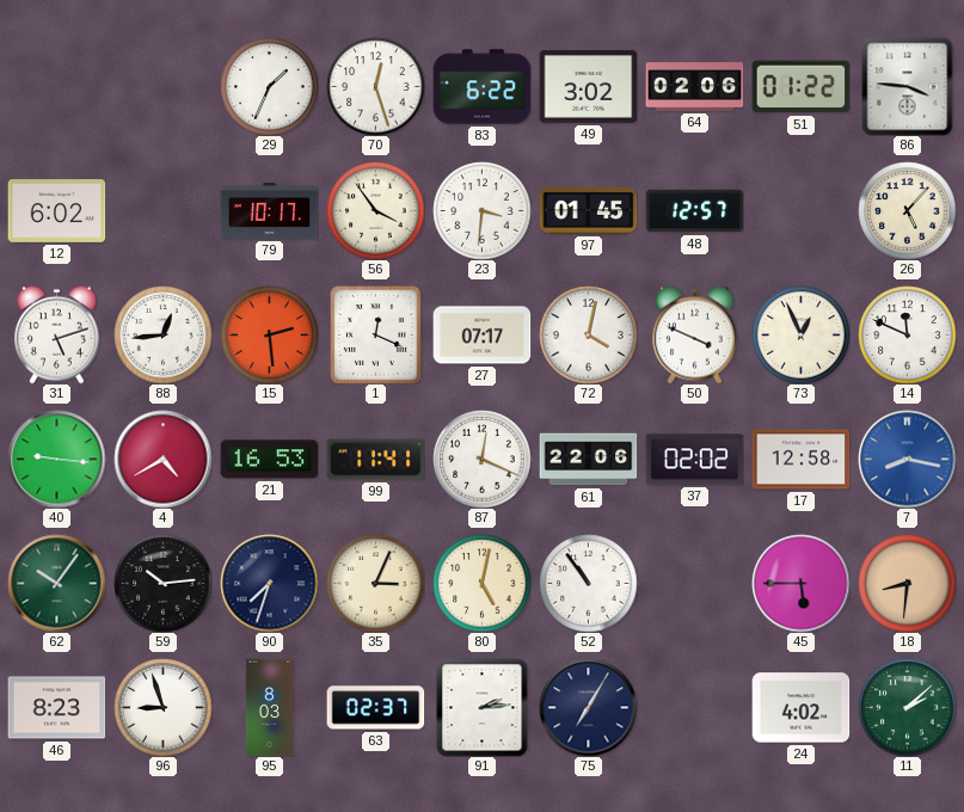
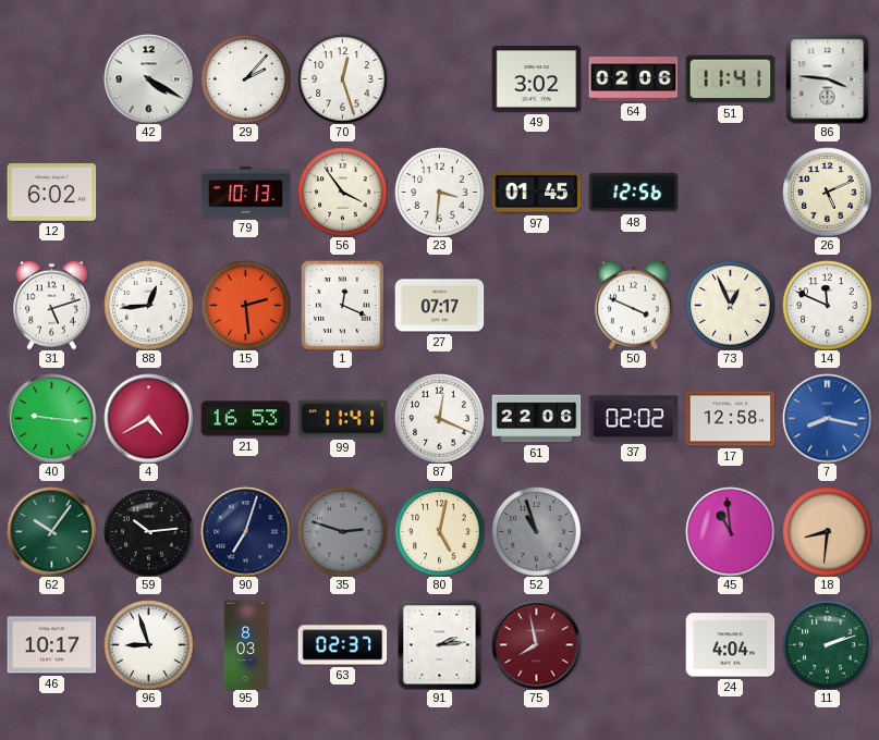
42: none -> 4:20
29: 1:34 -> 2:07
83: 6:22 -> none
51: 01:22 -> 11:41
79: 10:17 -> 10:13
48: 12:57 -> 12:56
26: 5:07 -> 5:11
72: 4:02 -> none
90: 7:33 -> 7:03
35: 3:04 -> 2:48
35 dial: cream -> grey
52: 10:54 -> 10:57
52 dial: white -> grey
45: 5:45 -> 10:59
46: 8:23 -> 10:17
75: 7:05 -> 7:58
75 dial: navy -> burgundy
24: 4:02 -> 4:04
11: 2:08 -> 2:12
